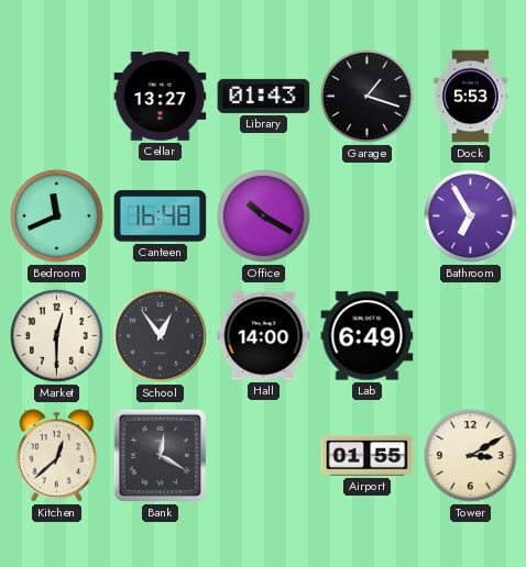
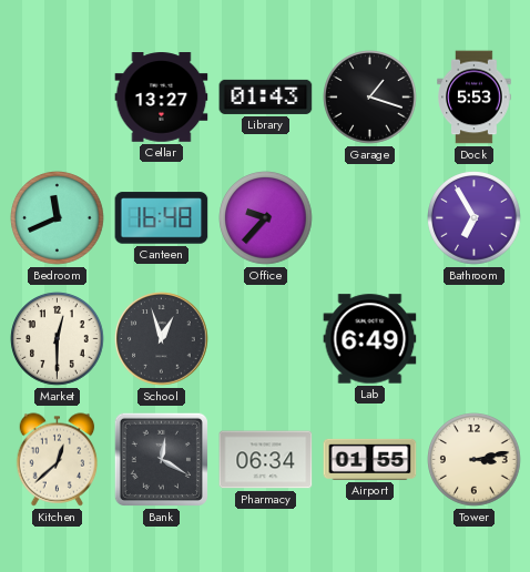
Office: 10:20 -> 9:37
School: 12:54 -> 12:57
Hall: 14:00 -> none
Pharmacy: none -> 06:34
Tower: 3:10 -> 3:13
